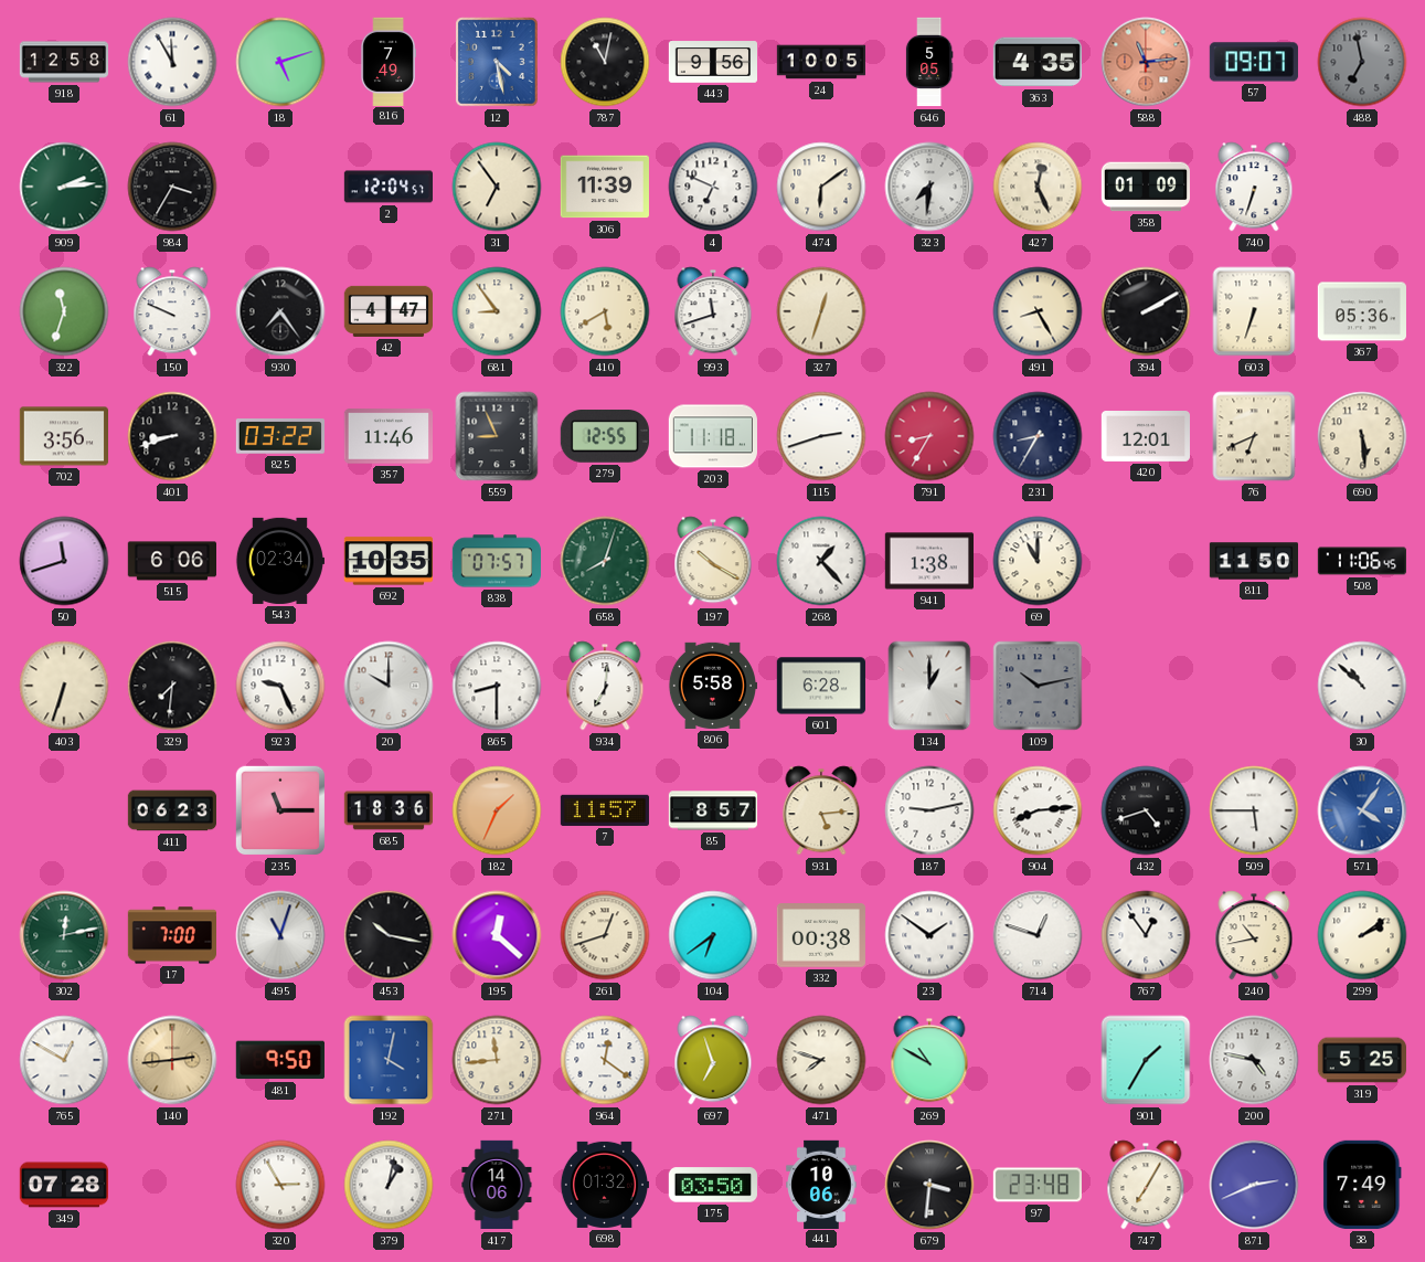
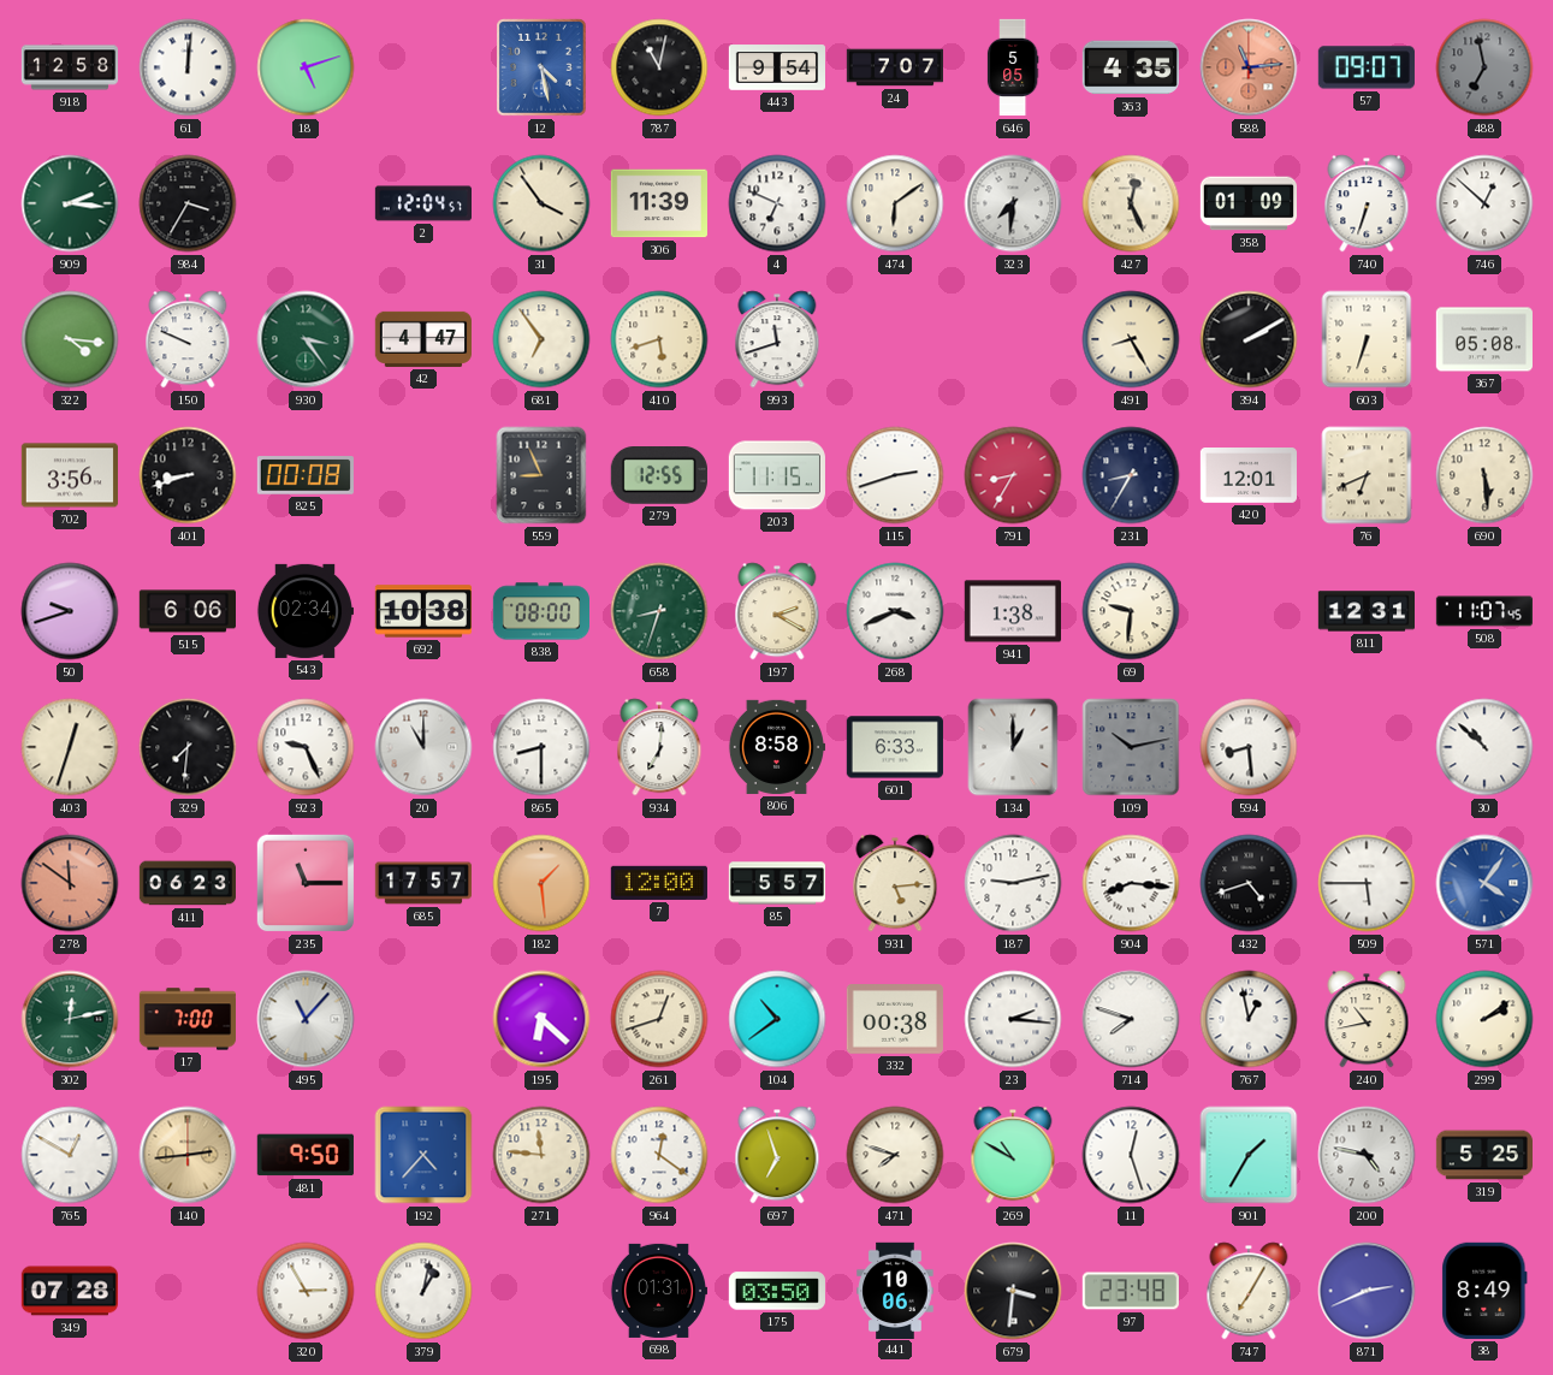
61: 11:55 -> 12:01
816: 7:49 -> none
443: 9:56 -> 9:54
24: 10:05 -> 7:07
909: 2:14 -> 2:16
31: 6:54 -> 3:54
746: none -> 12:52
322: 11:33 -> 4:16
930: 7:24 -> 3:24
930 dial: black -> green
681: 8:54 -> 6:54
410: 5:40 -> 5:42
327: 12:33 -> none
367: 05:36 -> 05:08
825: 03:22 -> 00:08
357: 11:46 -> none
203: 11:18 -> 11:15
50: 11:42 -> 9:42
692: 10:35 -> 10:38
838: 07:57 -> 08:00
658: 8:03 -> 8:33
197: 10:20 -> 2:20
268: 1:23 -> 3:41
69: 11:00 -> 9:31
811: 11:50 -> 12:31
508: 11:06 -> 11:07
403: 6:33 -> 12:33
20: 10:00 -> 11:00
806: 5:58 -> 8:58
601: 6:28 -> 6:33
594: none -> 8:29
278: none -> 11:51
685: 18:36 -> 17:57
182: 1:34 -> 1:29
7: 11:57 -> 12:00
85: 8:57 -> 5:57
904: 8:14 -> 8:16
495: 11:03 -> 11:07
453: 10:17 -> none
195: 12:22 -> 6:22
104: 6:39 -> 10:39
23: 1:51 -> 2:16
714: 12:48 -> 7:48
767: 12:54 -> 12:58
192: 4:02 -> 4:37
271: 11:44 -> 11:46
11: none -> 12:27
417: 14:06 -> none
698: 01:32 -> 01:31
38: 7:49 -> 8:49
